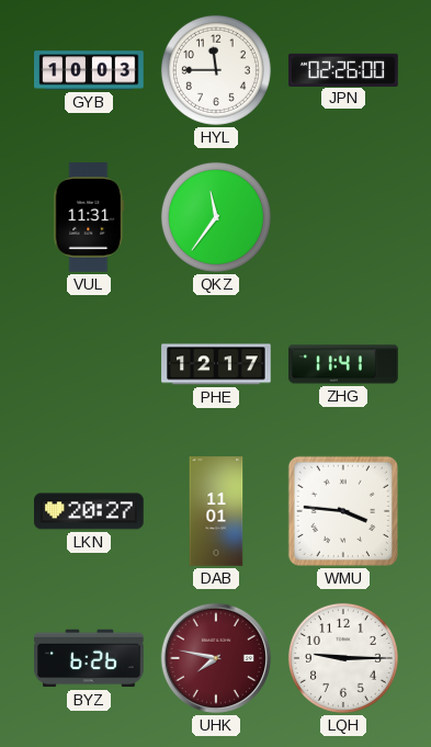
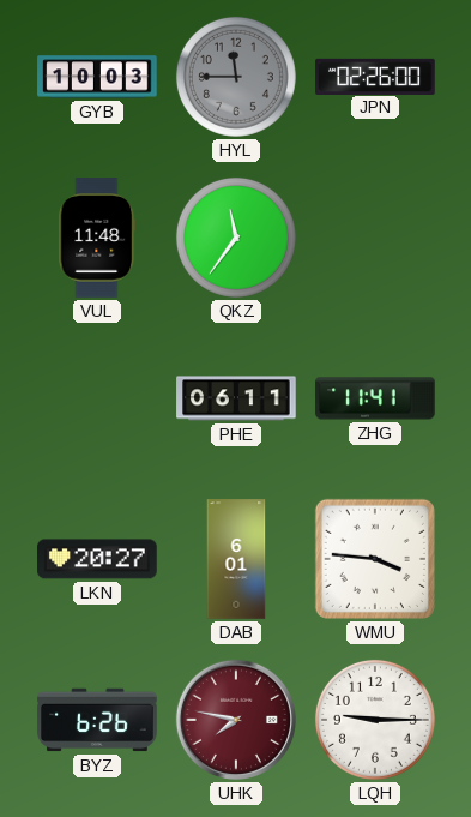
HYL dial: white -> grey
VUL: 11:31 -> 11:48
PHE: 12:17 -> 06:11
DAB: 11:01 -> 6:01
